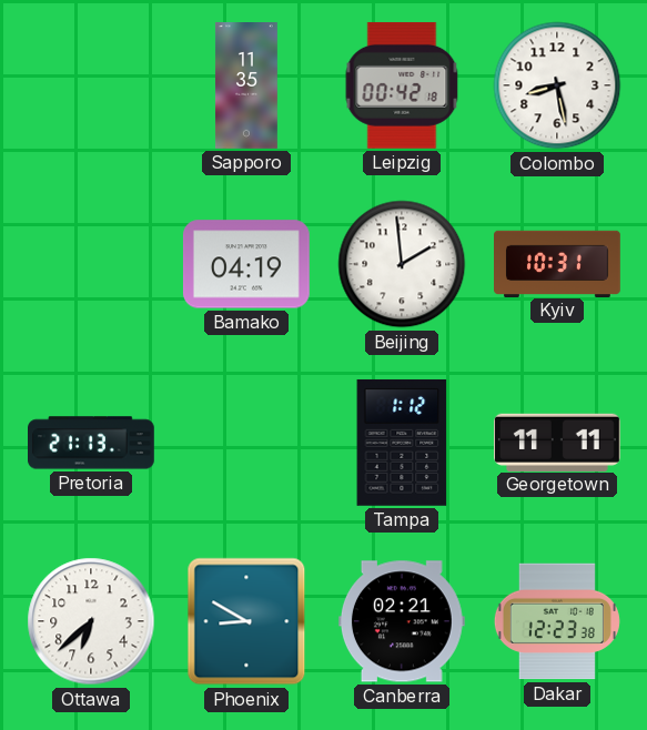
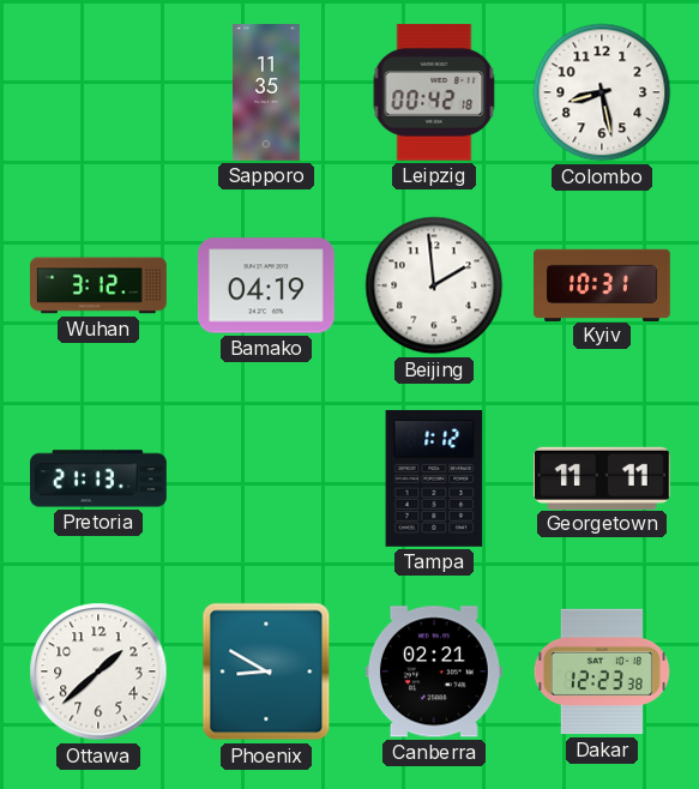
Wuhan: none -> 3:12
Ottawa: 6:38 -> 1:38
